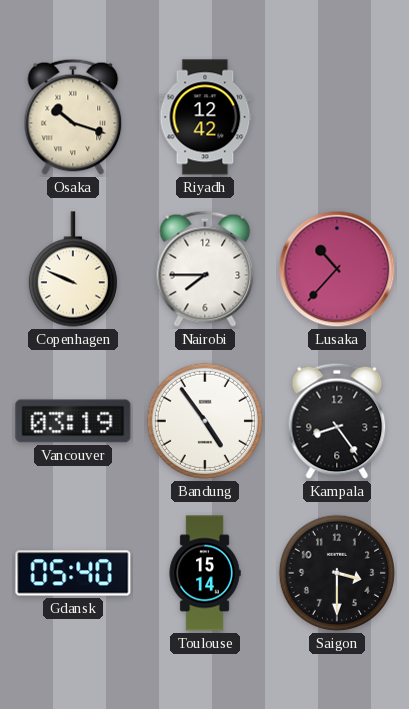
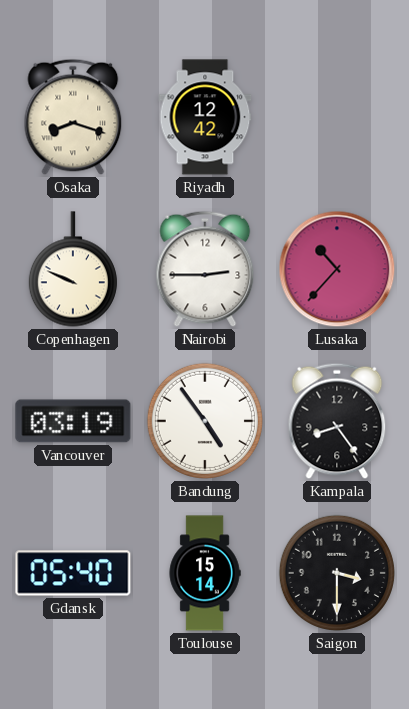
Osaka: 10:18 -> 8:18
Nairobi: 7:45 -> 2:45
